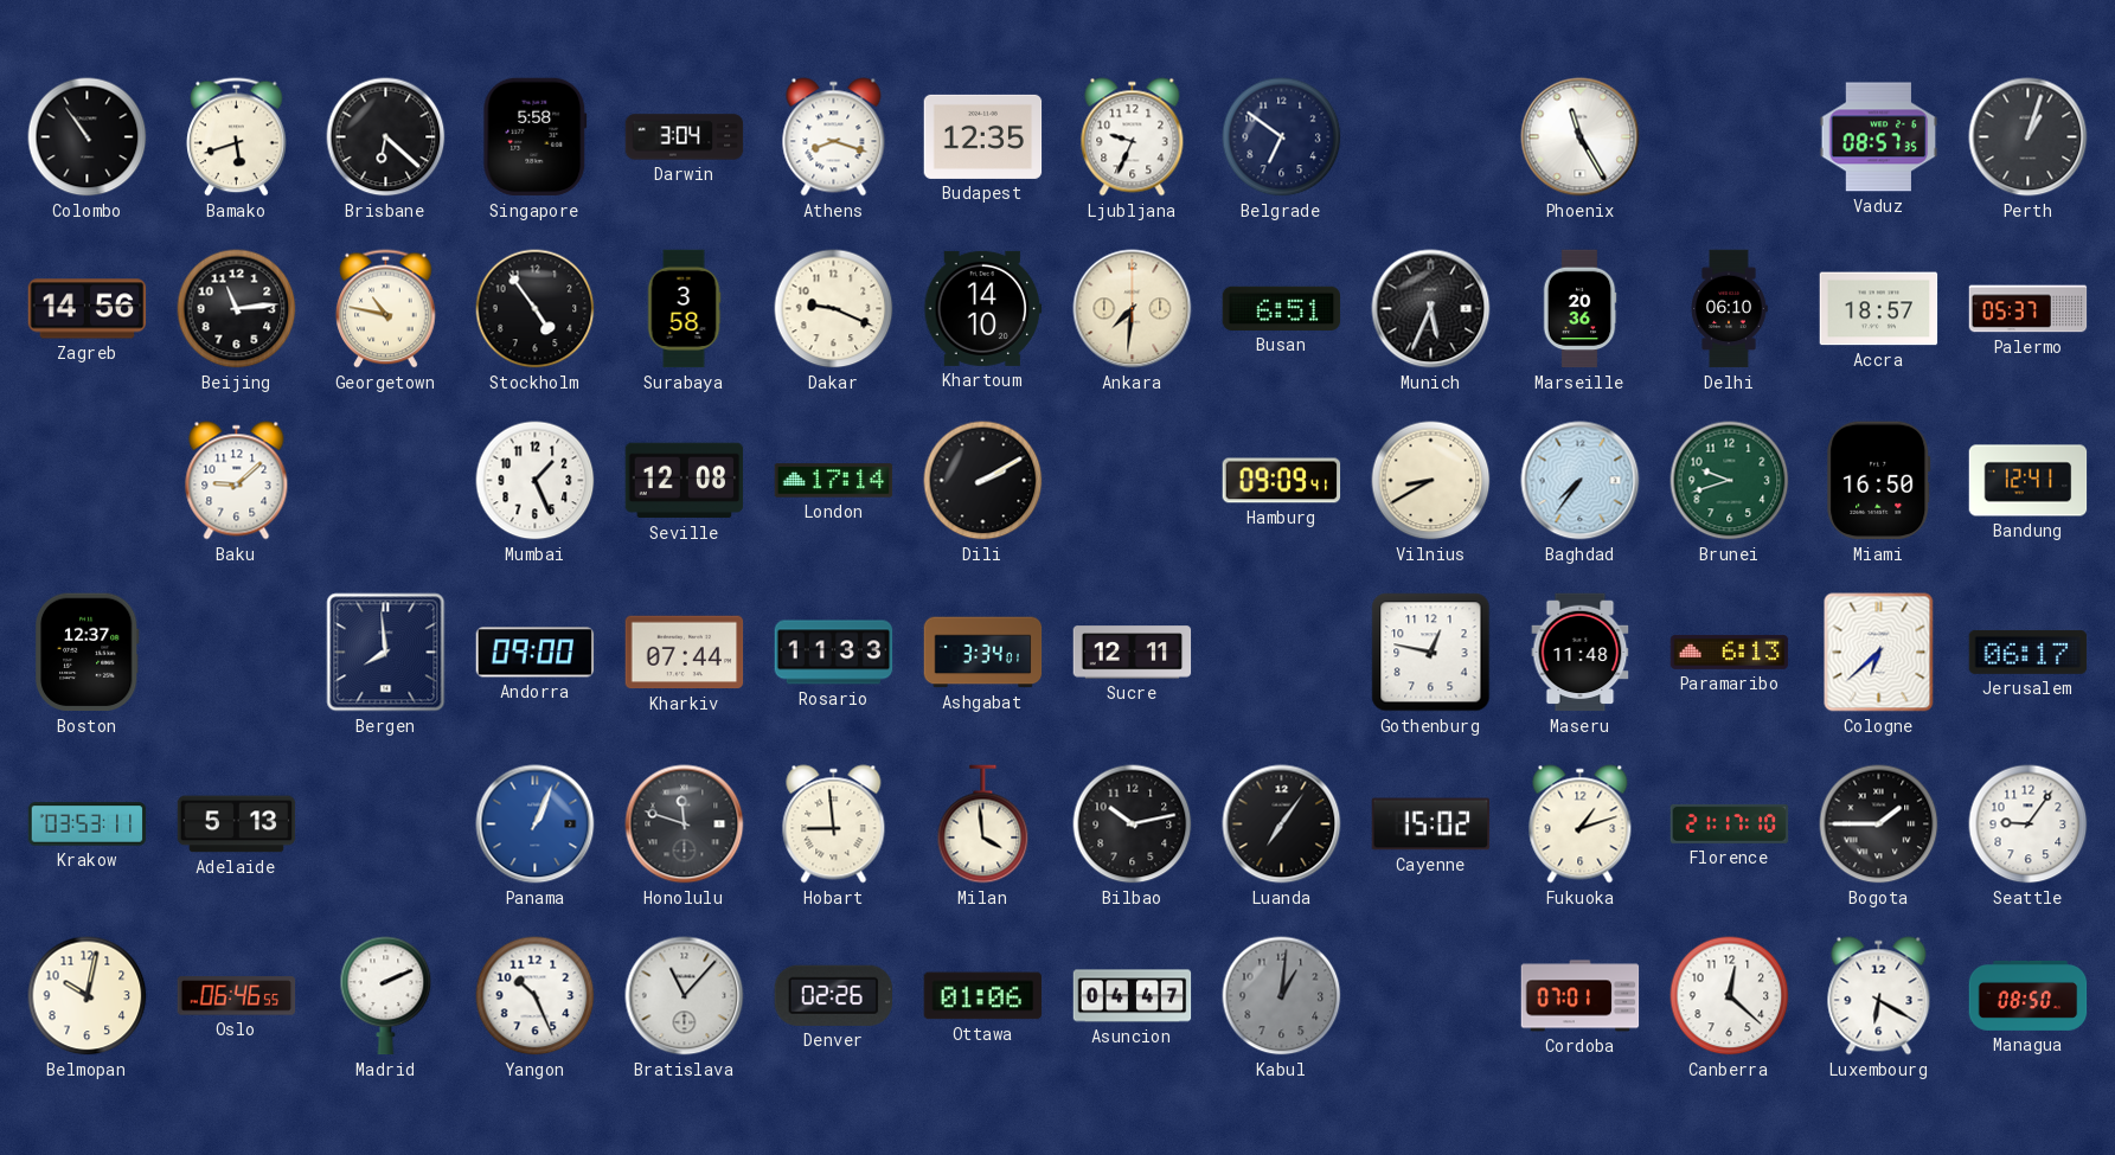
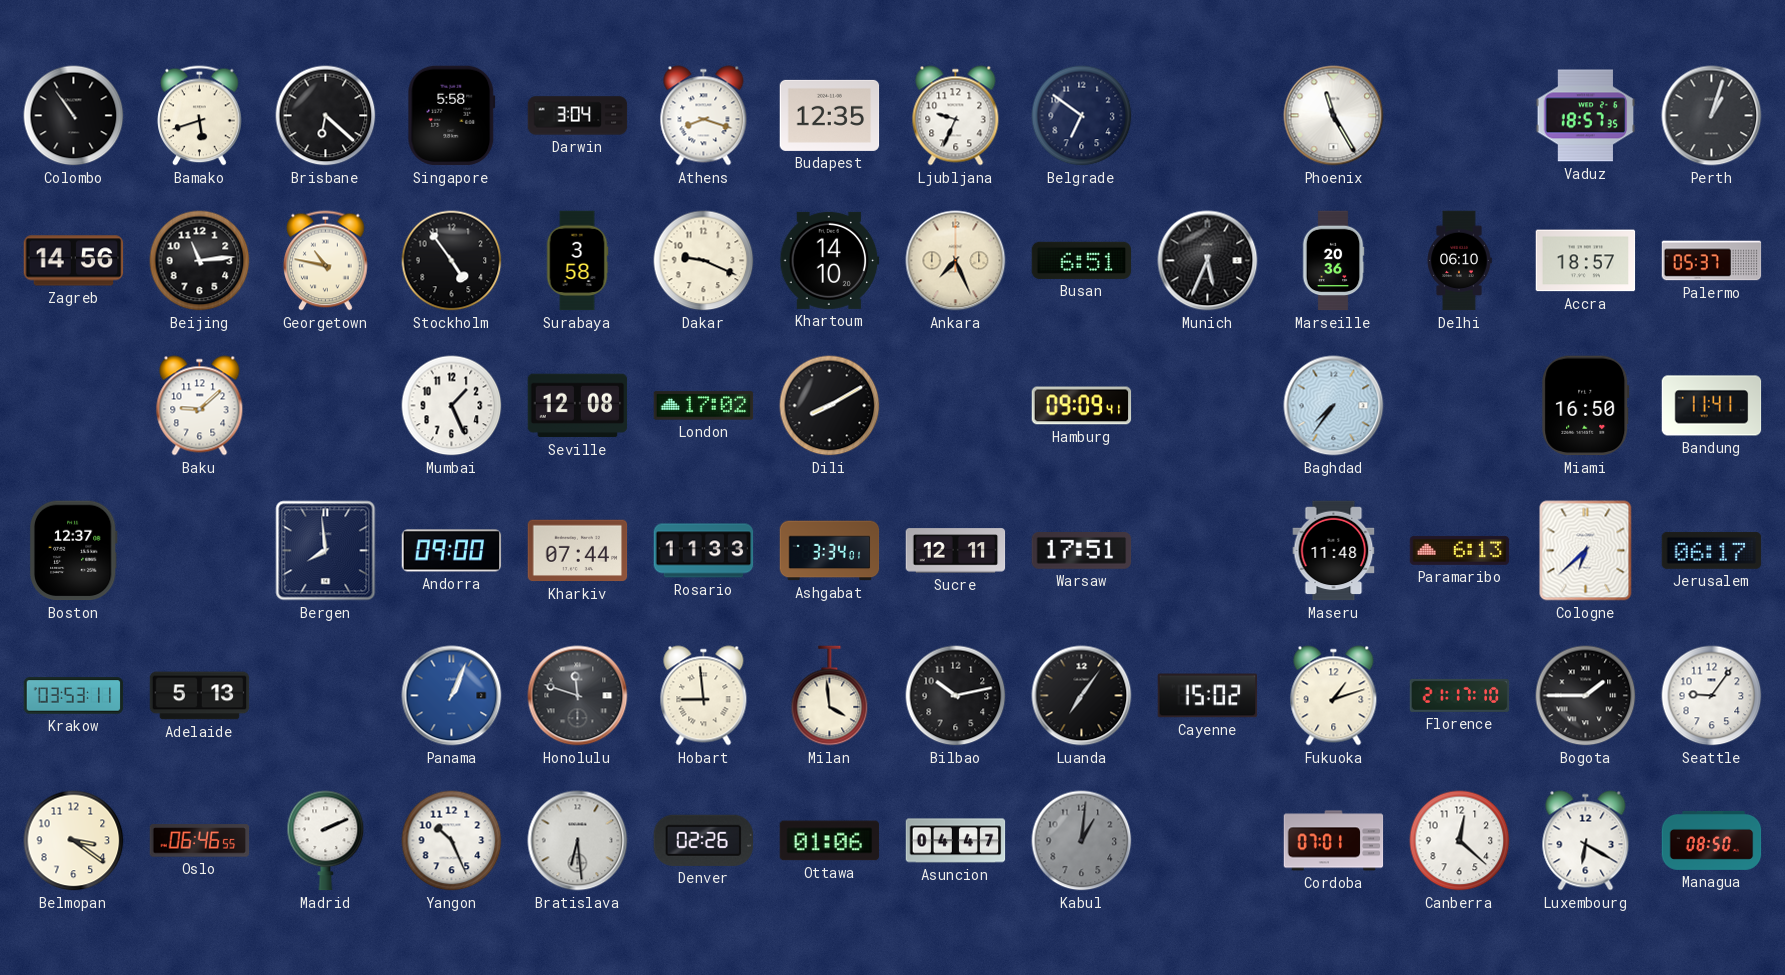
Vaduz: 08:57 -> 18:57
Ankara: 7:31 -> 7:26
London: 17:14 -> 17:02
Dili: 2:10 -> 8:10
Vilnius: 8:40 -> none
Brunei: 9:42 -> none
Bandung: 12:41 -> 11:41
Warsaw: none -> 17:51
Gothenburg: 12:47 -> none
Belmopan: 10:02 -> 3:21
Bratislava: 11:07 -> 6:29
